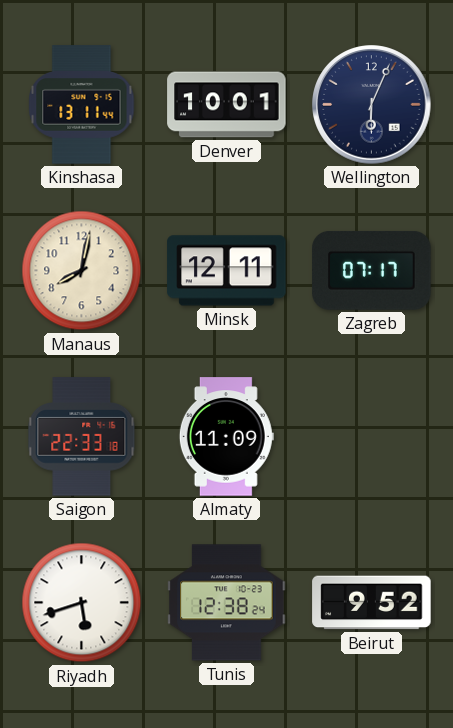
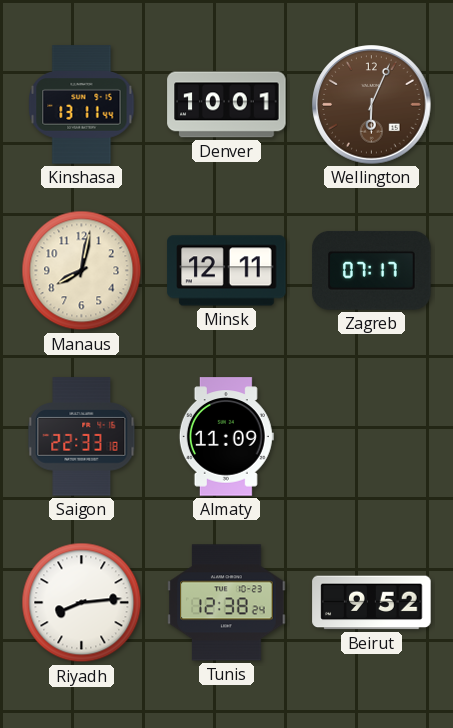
Wellington dial: navy -> brown
Riyadh: 5:42 -> 8:14
